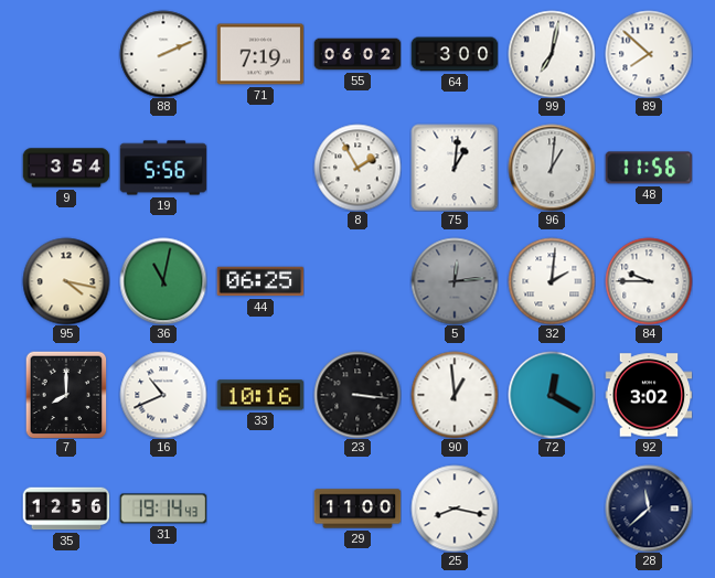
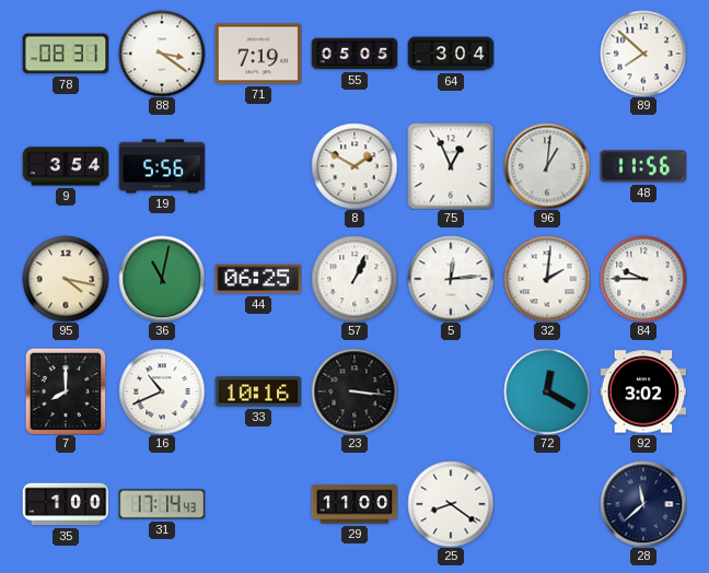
78: none -> 08:31
88: 2:11 -> 3:21
55: 06:02 -> 05:05
64: 3:00 -> 3:04
99: 7:02 -> none
8: 1:55 -> 1:50
75: 1:01 -> 12:56
57: none -> 1:04
5 dial: grey -> white
90: 12:59 -> none
35: 12:56 -> 1:00
31: 19:14 -> 17:14
25: 8:17 -> 8:21
